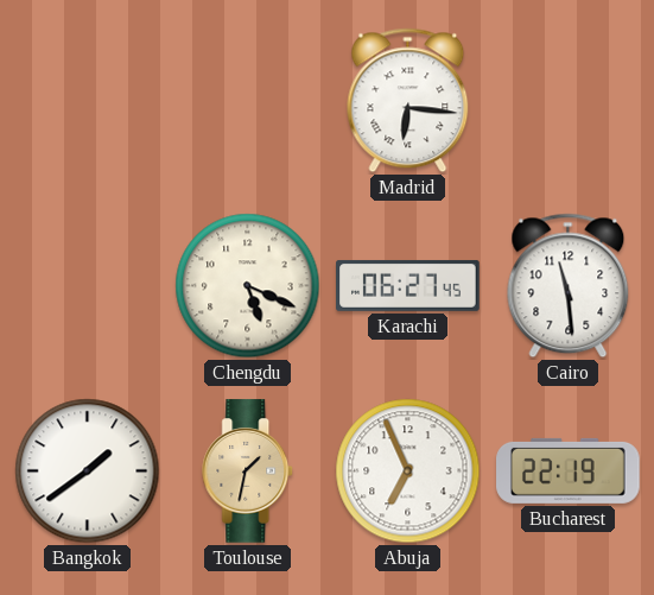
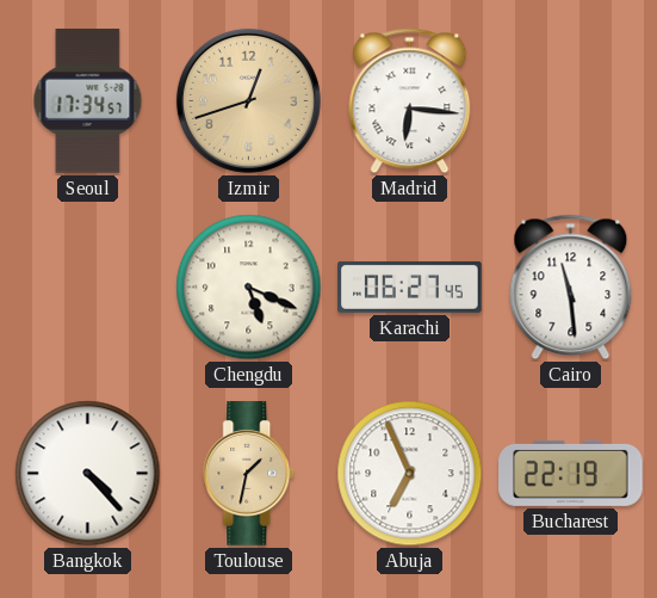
Seoul: none -> 17:34
Izmir: none -> 12:42
Bangkok: 1:39 -> 4:23
